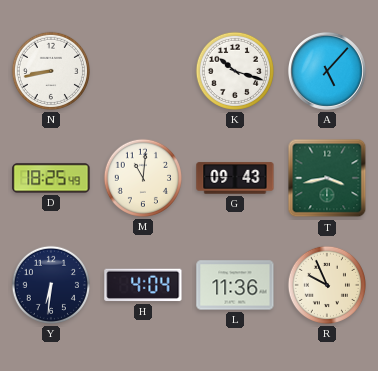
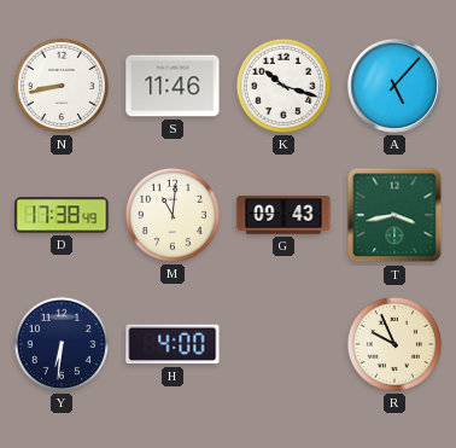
S: none -> 11:46
D: 18:25 -> 17:38
H: 4:04 -> 4:00
L: 11:36 -> none
